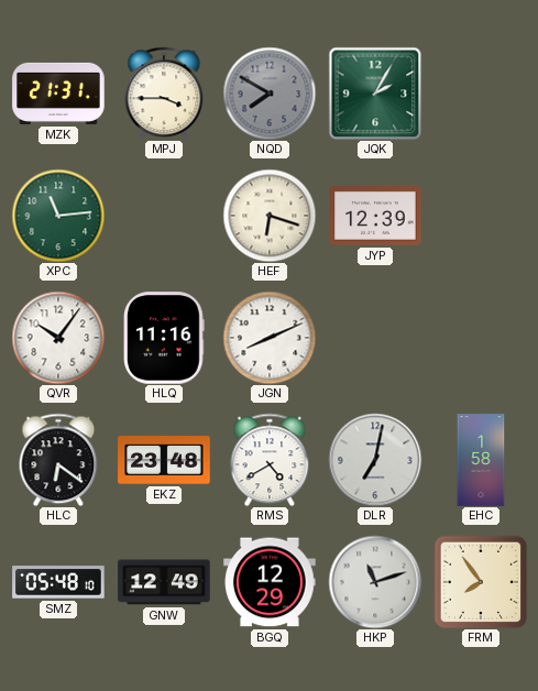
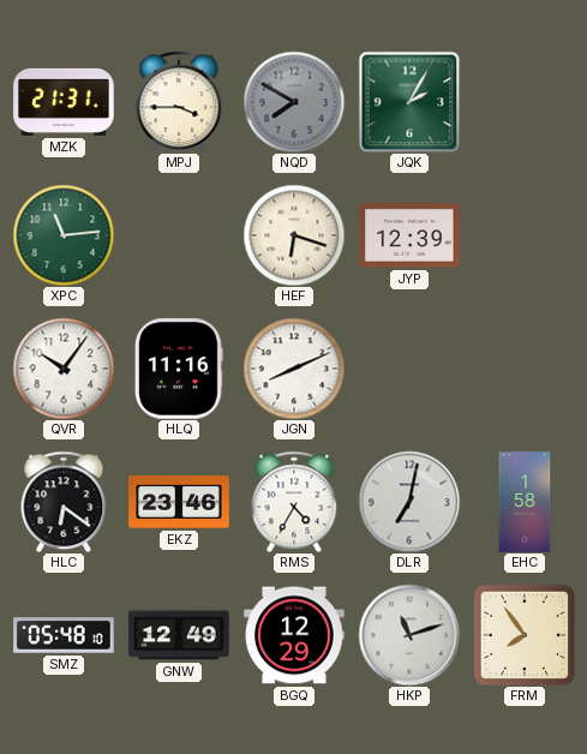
EKZ: 23:48 -> 23:46
RMS: 4:40 -> 4:35
